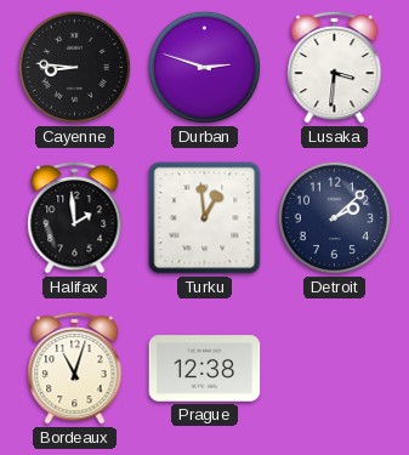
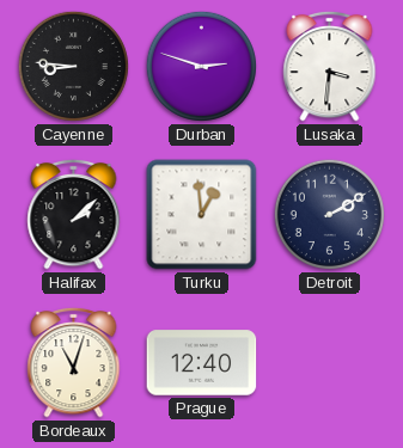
Halifax: 1:59 -> 2:08
Detroit: 2:08 -> 2:10
Prague: 12:38 -> 12:40
